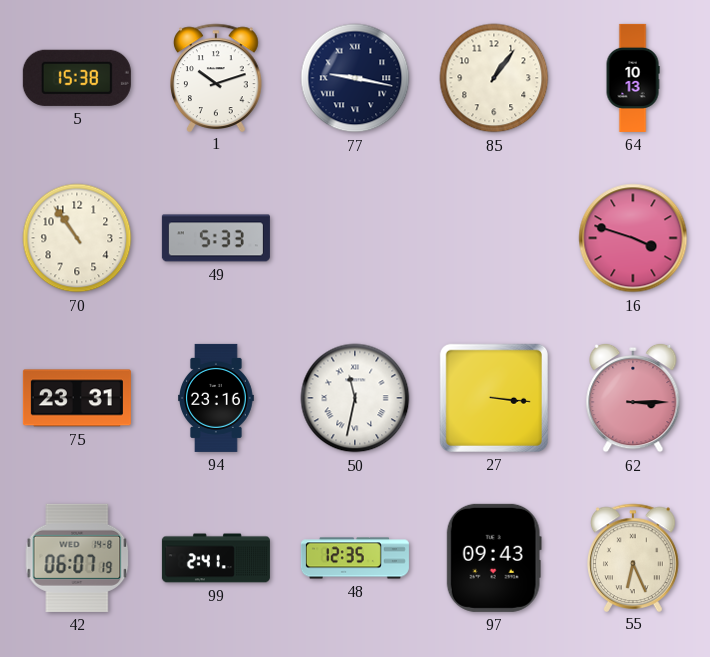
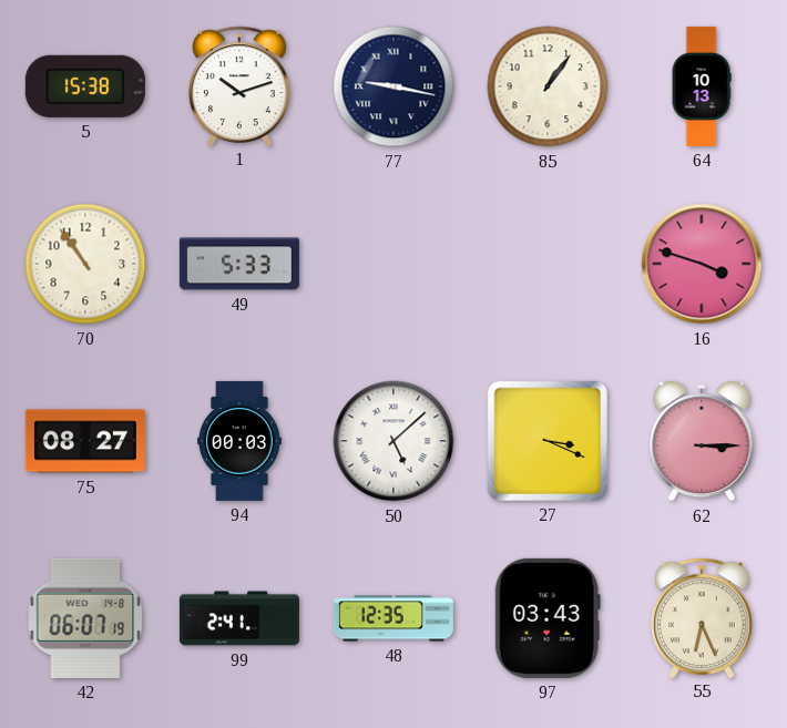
75: 23:31 -> 08:27
94: 23:16 -> 00:03
50: 11:32 -> 5:08
27: 3:16 -> 3:19
97: 09:43 -> 03:43
